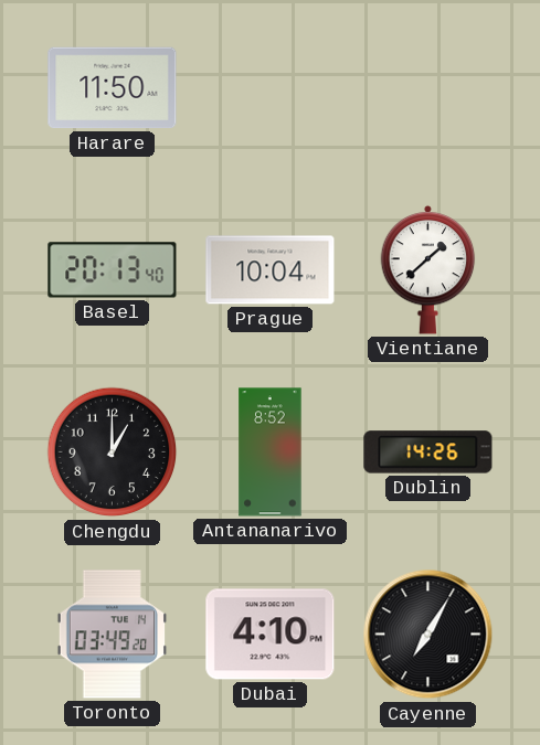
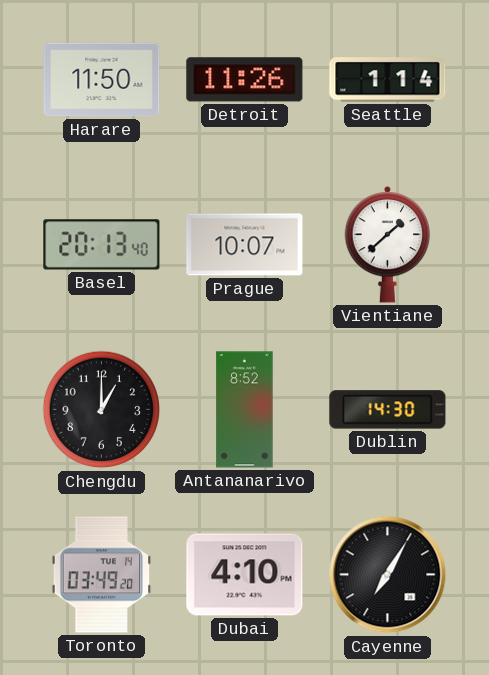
Detroit: none -> 11:26
Seattle: none -> 1:14
Prague: 10:04 -> 10:07
Dublin: 14:26 -> 14:30
